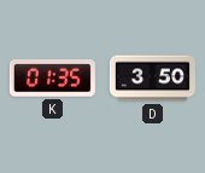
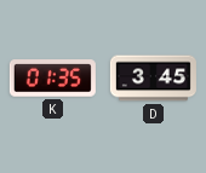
D: 3:50 -> 3:45
